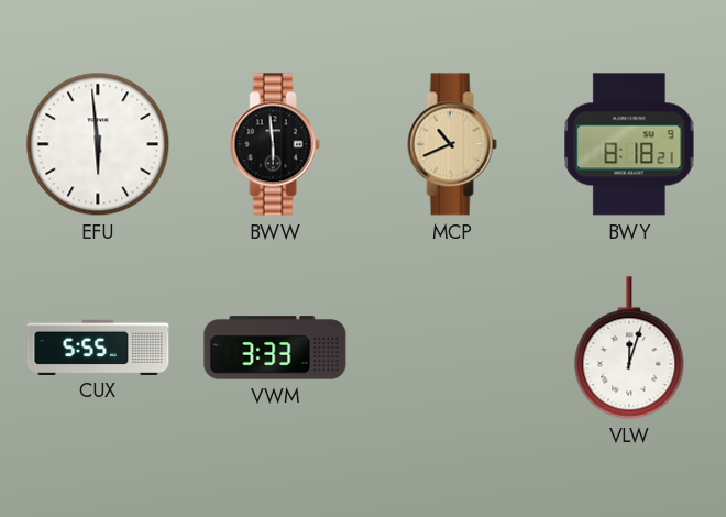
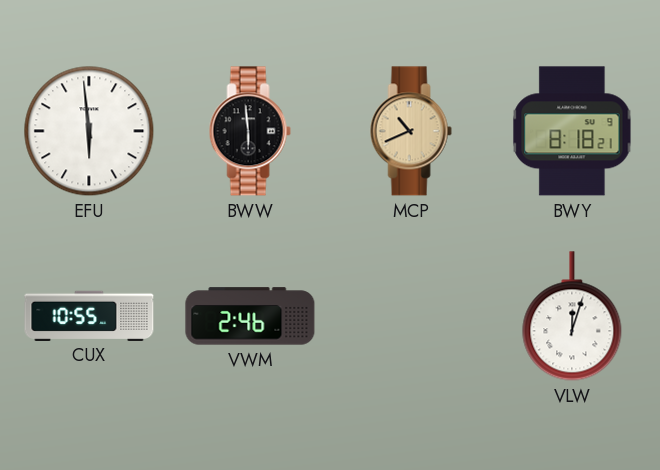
CUX: 5:55 -> 10:55
VWM: 3:33 -> 2:46
